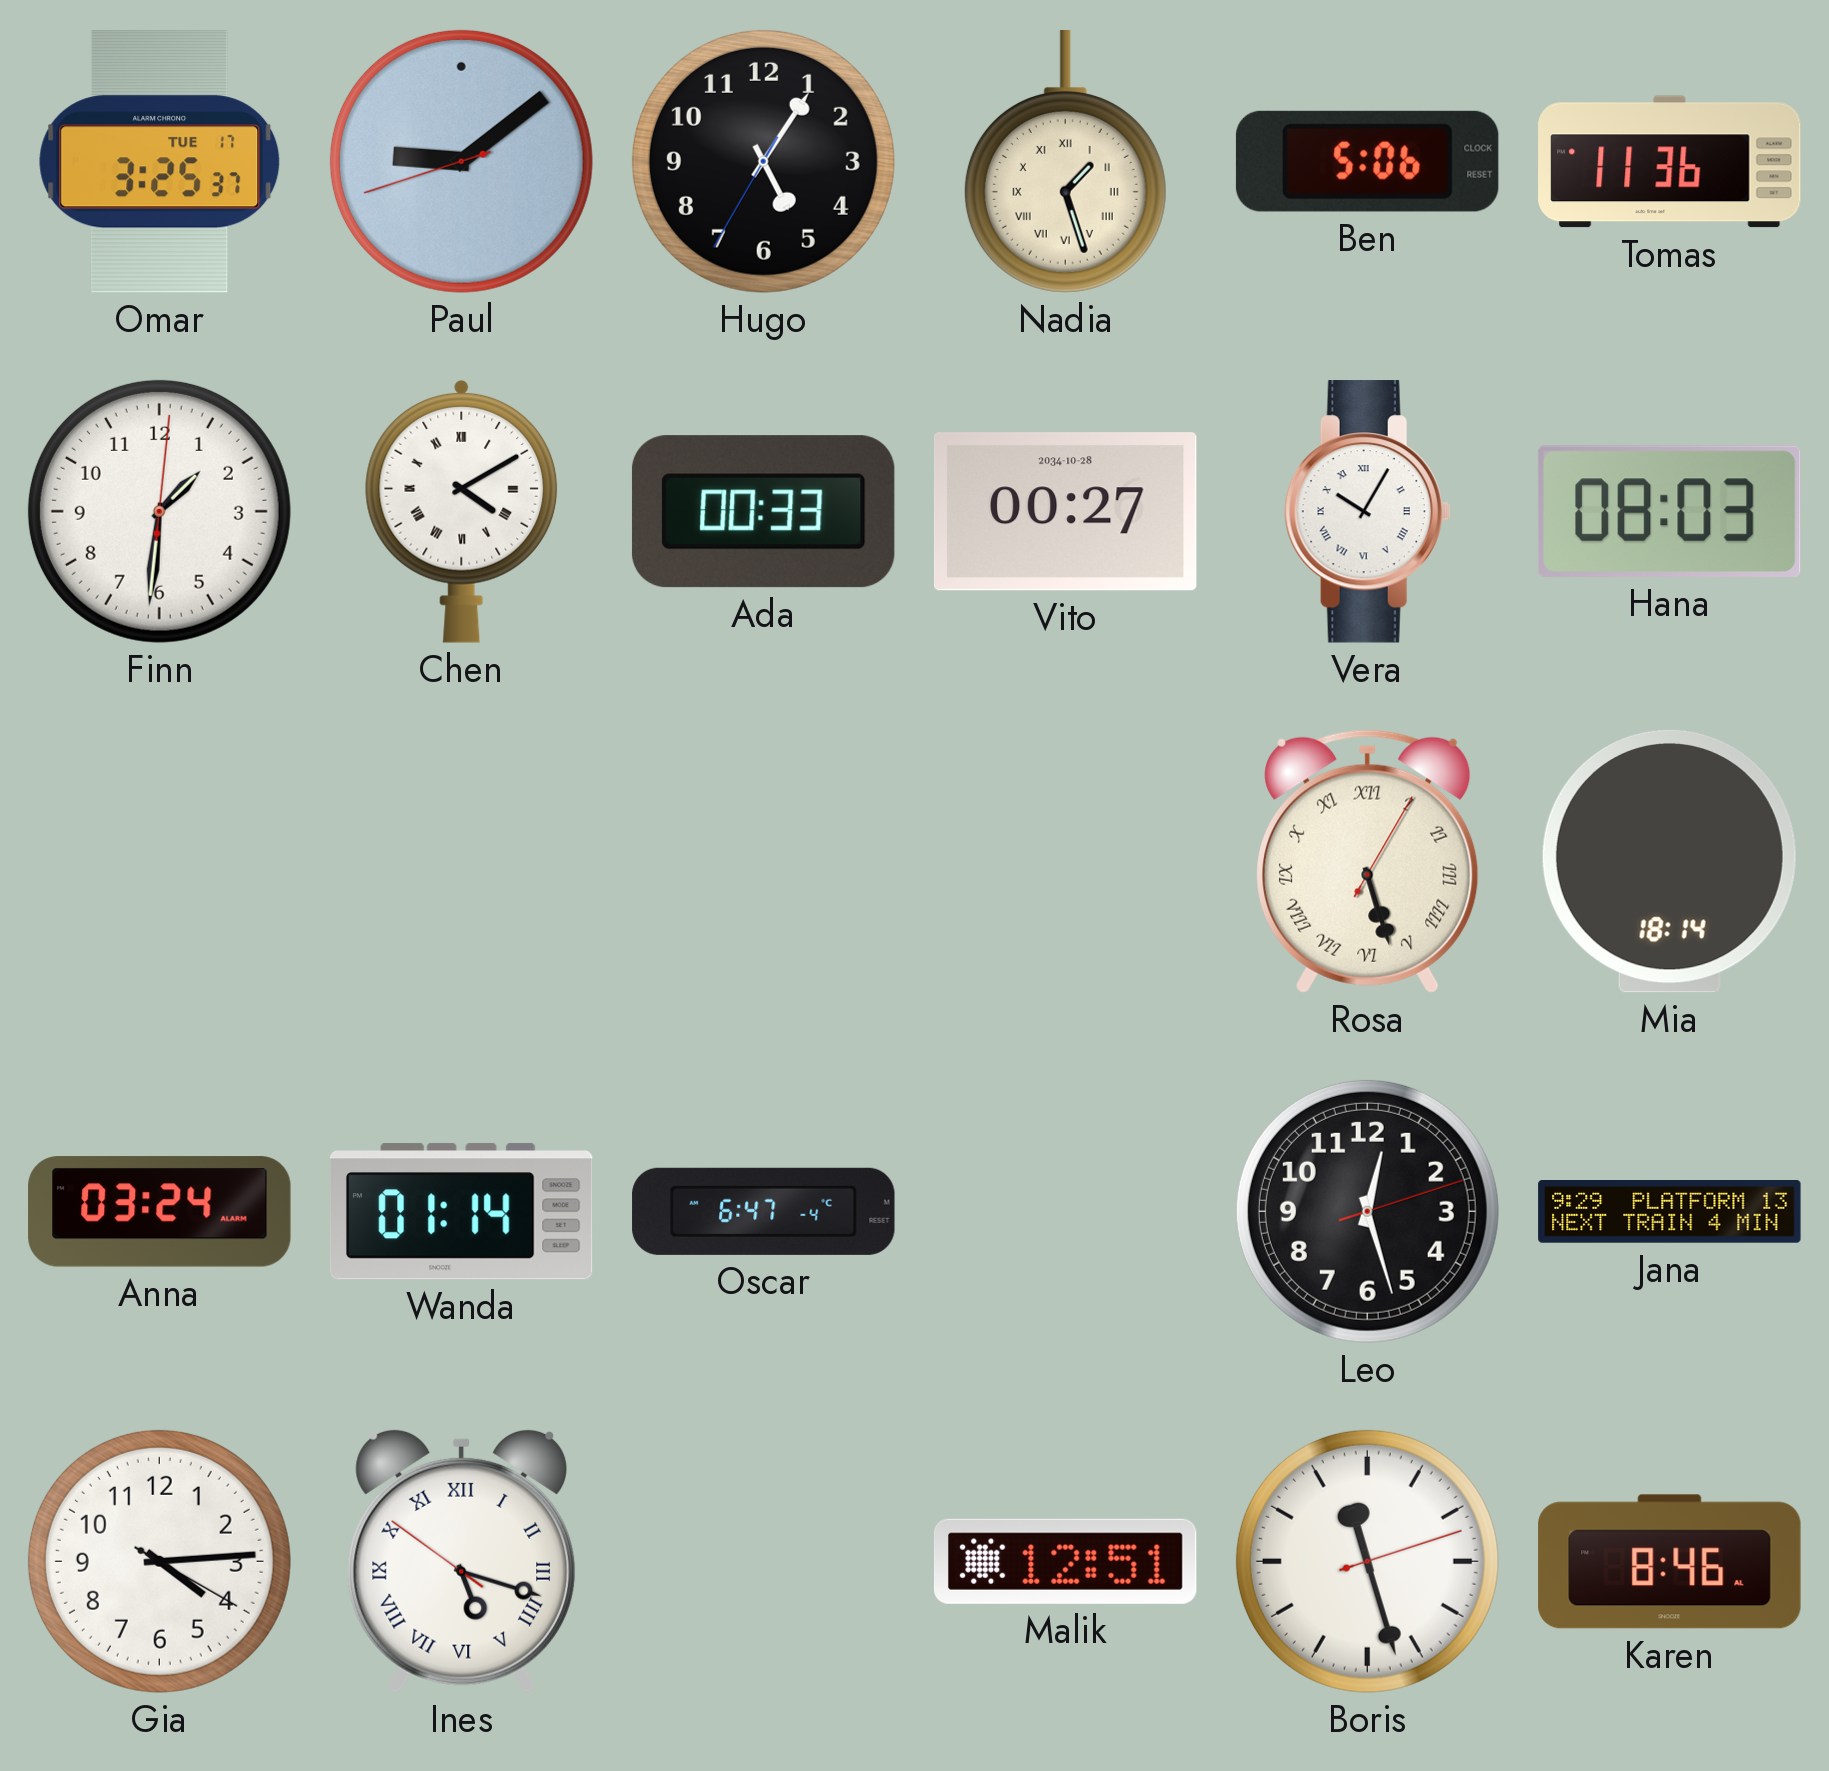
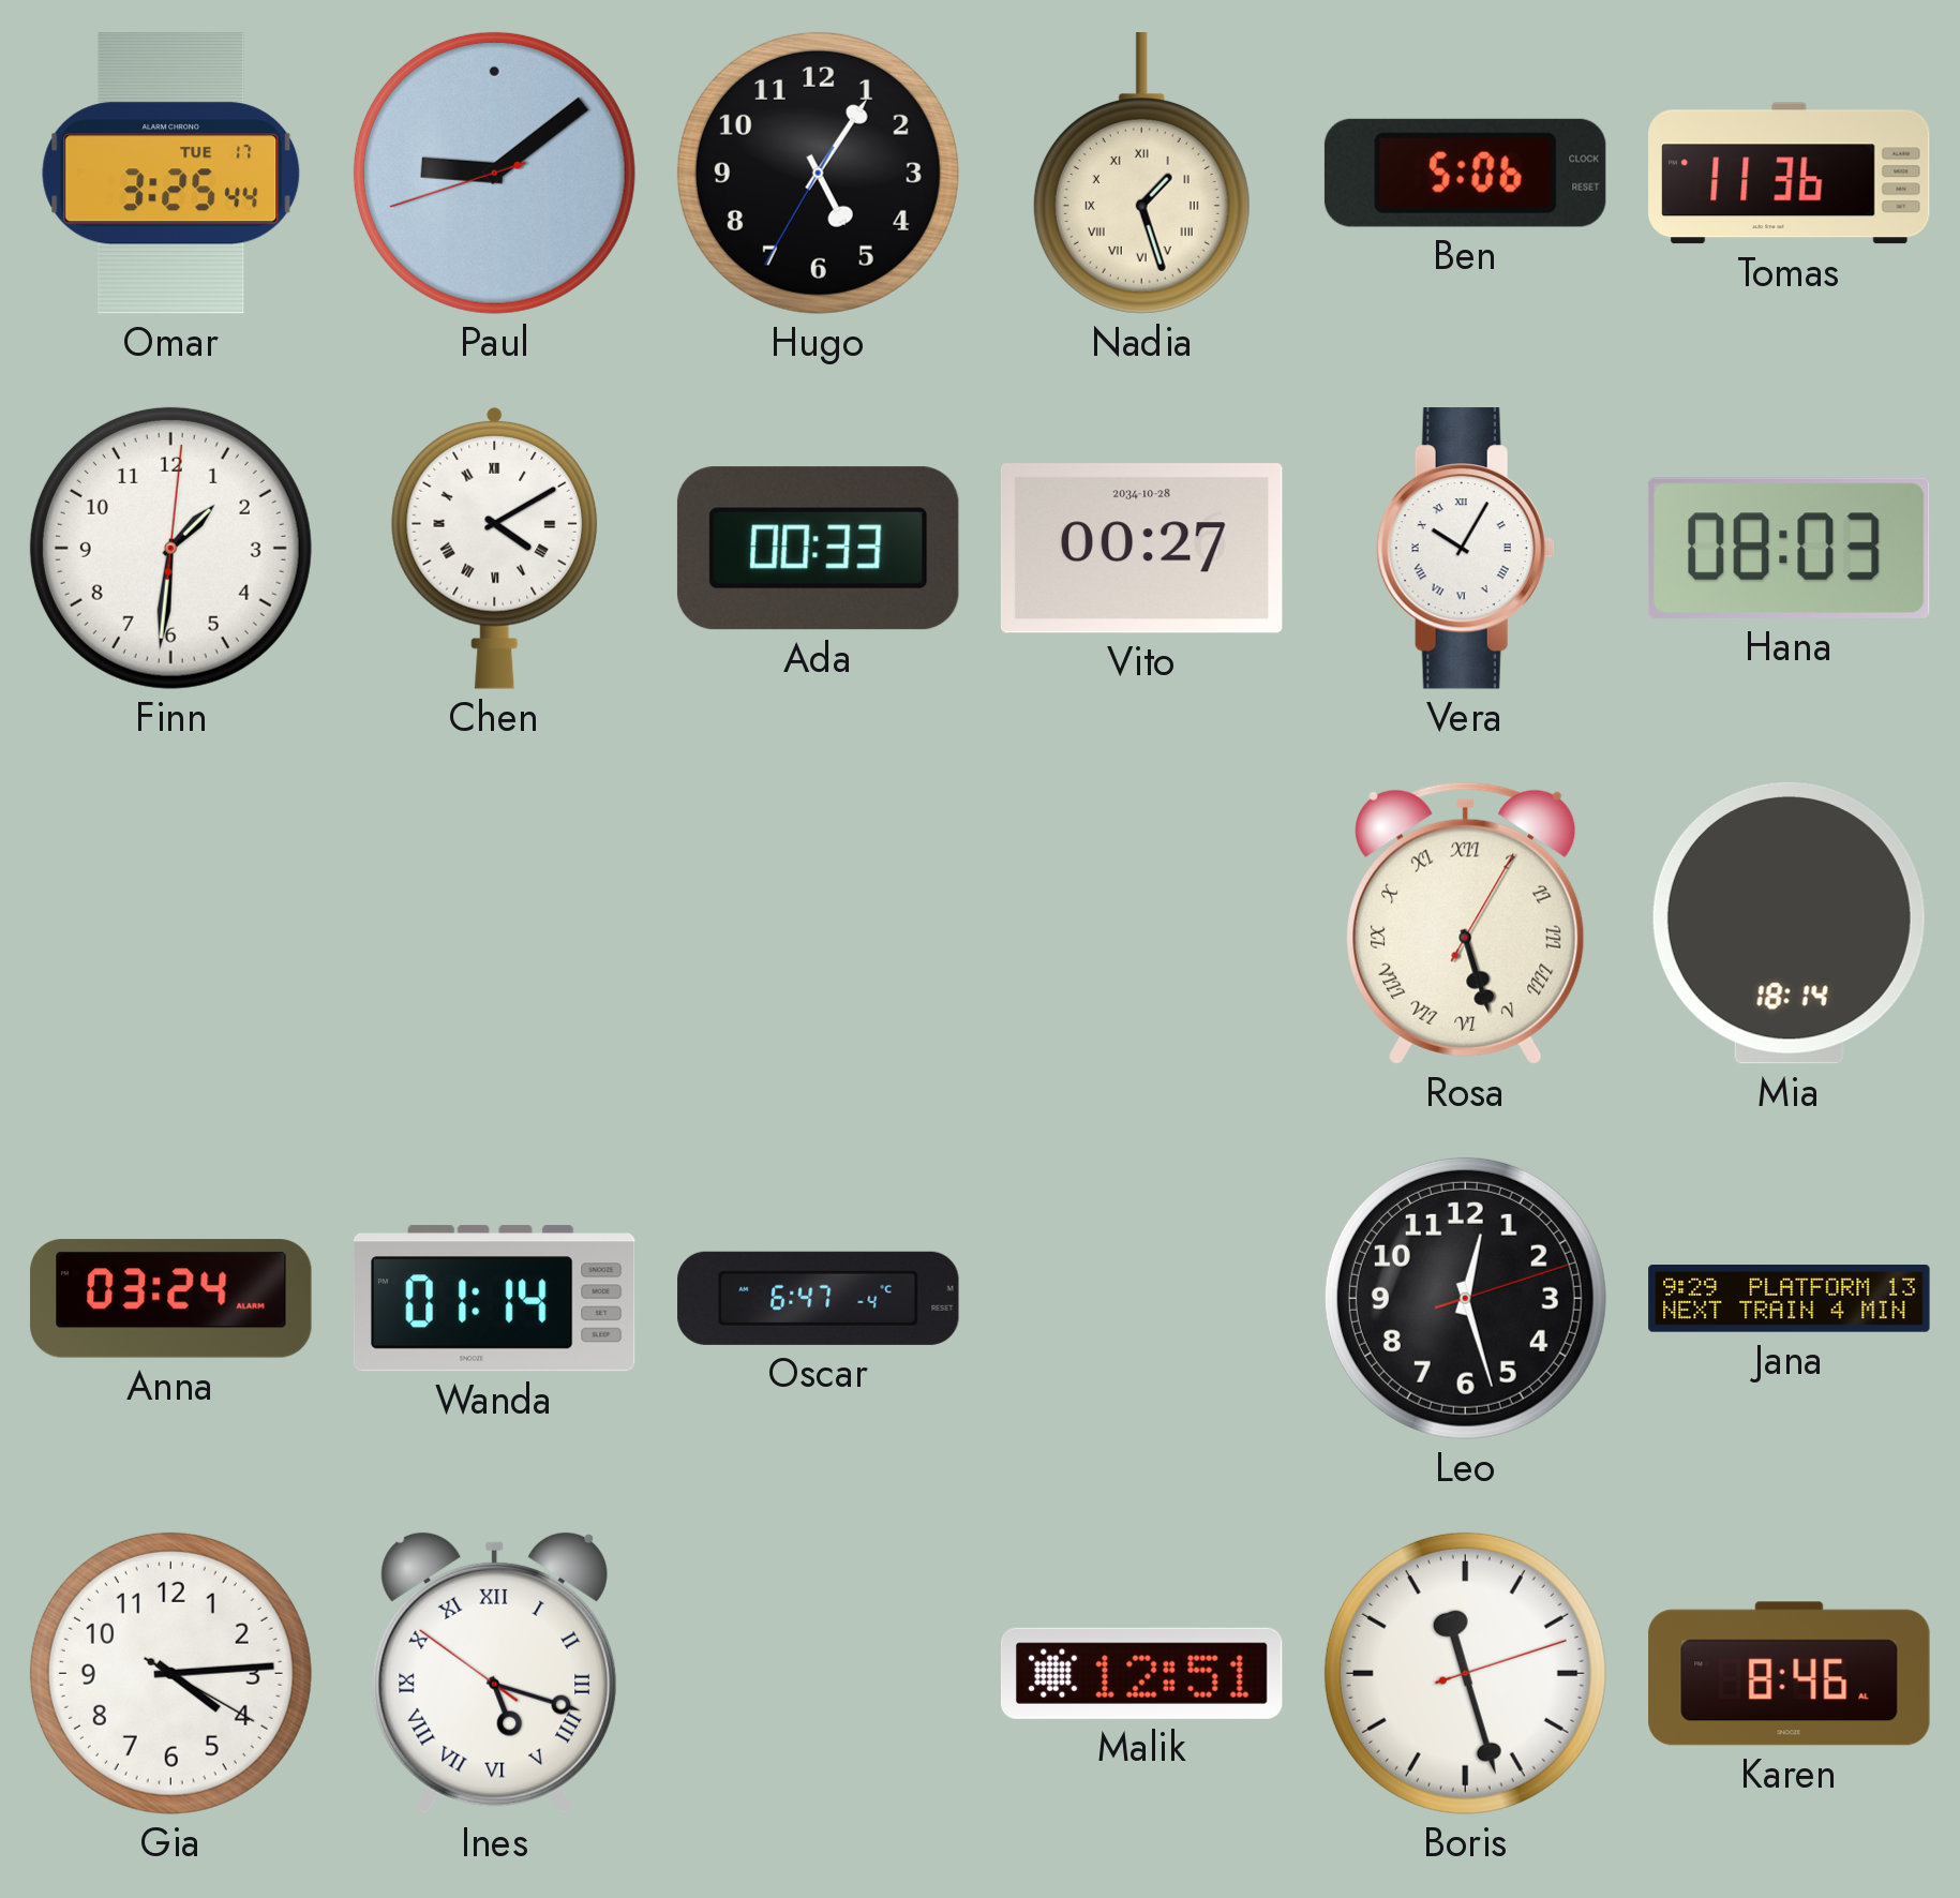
Omar: 3:25:37 -> 3:25:44
